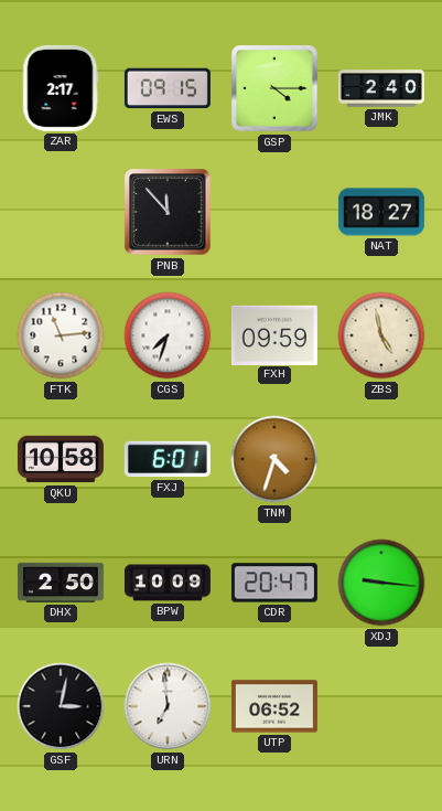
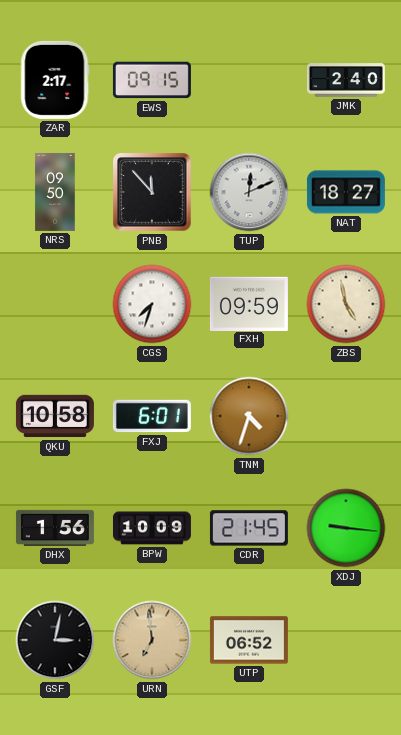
GSP: 4:15 -> none
NRS: none -> 09:50
TUP: none -> 12:11
FTK: 11:14 -> none
DHX: 2:50 -> 1:56
CDR: 20:47 -> 21:45
URN dial: white -> champagne
